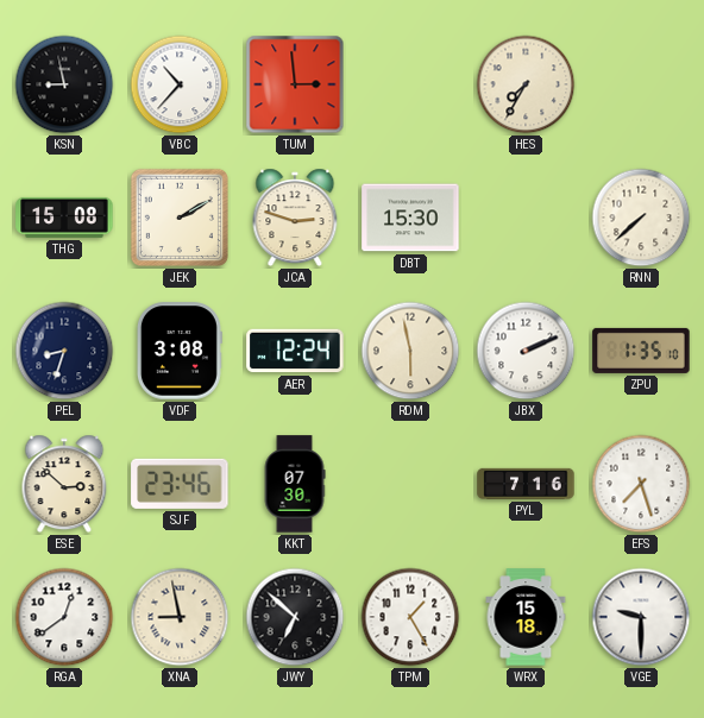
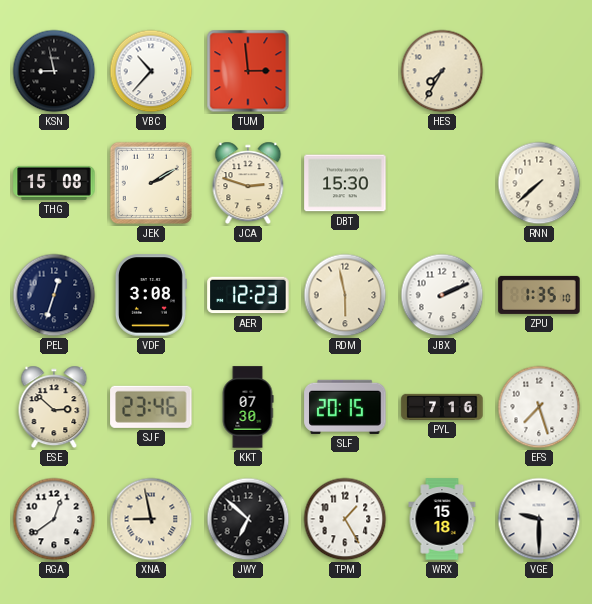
PEL: 8:33 -> 12:33
AER: 12:24 -> 12:23
SLF: none -> 20:15
